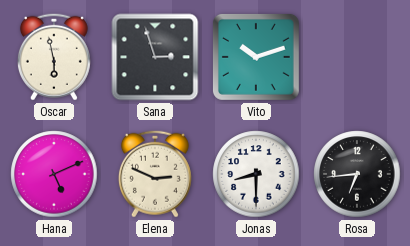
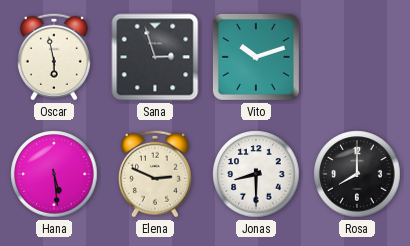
Hana: 5:11 -> 5:29
Rosa: 6:44 -> 8:00
